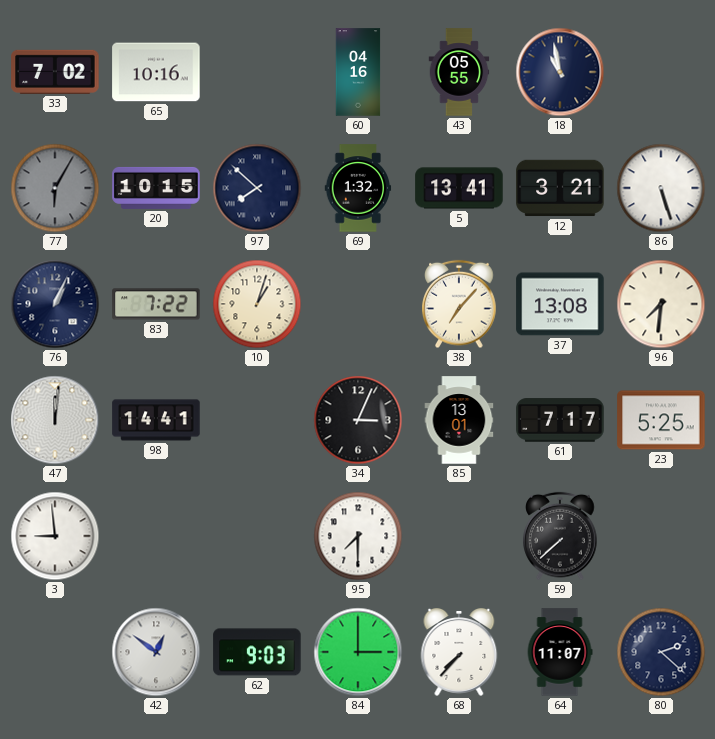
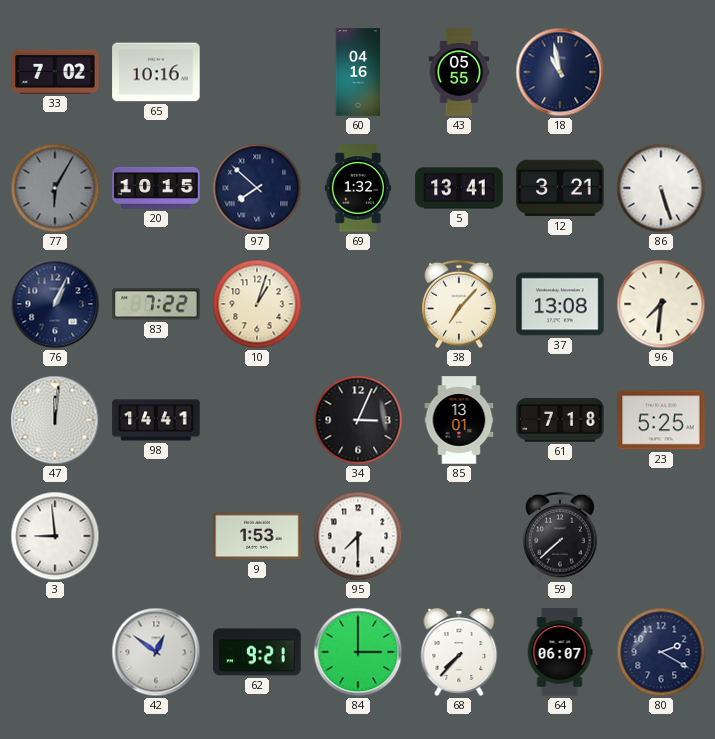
61: 7:17 -> 7:18
9: none -> 1:53
62: 9:03 -> 9:21
64: 11:07 -> 06:07
80: 2:22 -> 2:20
